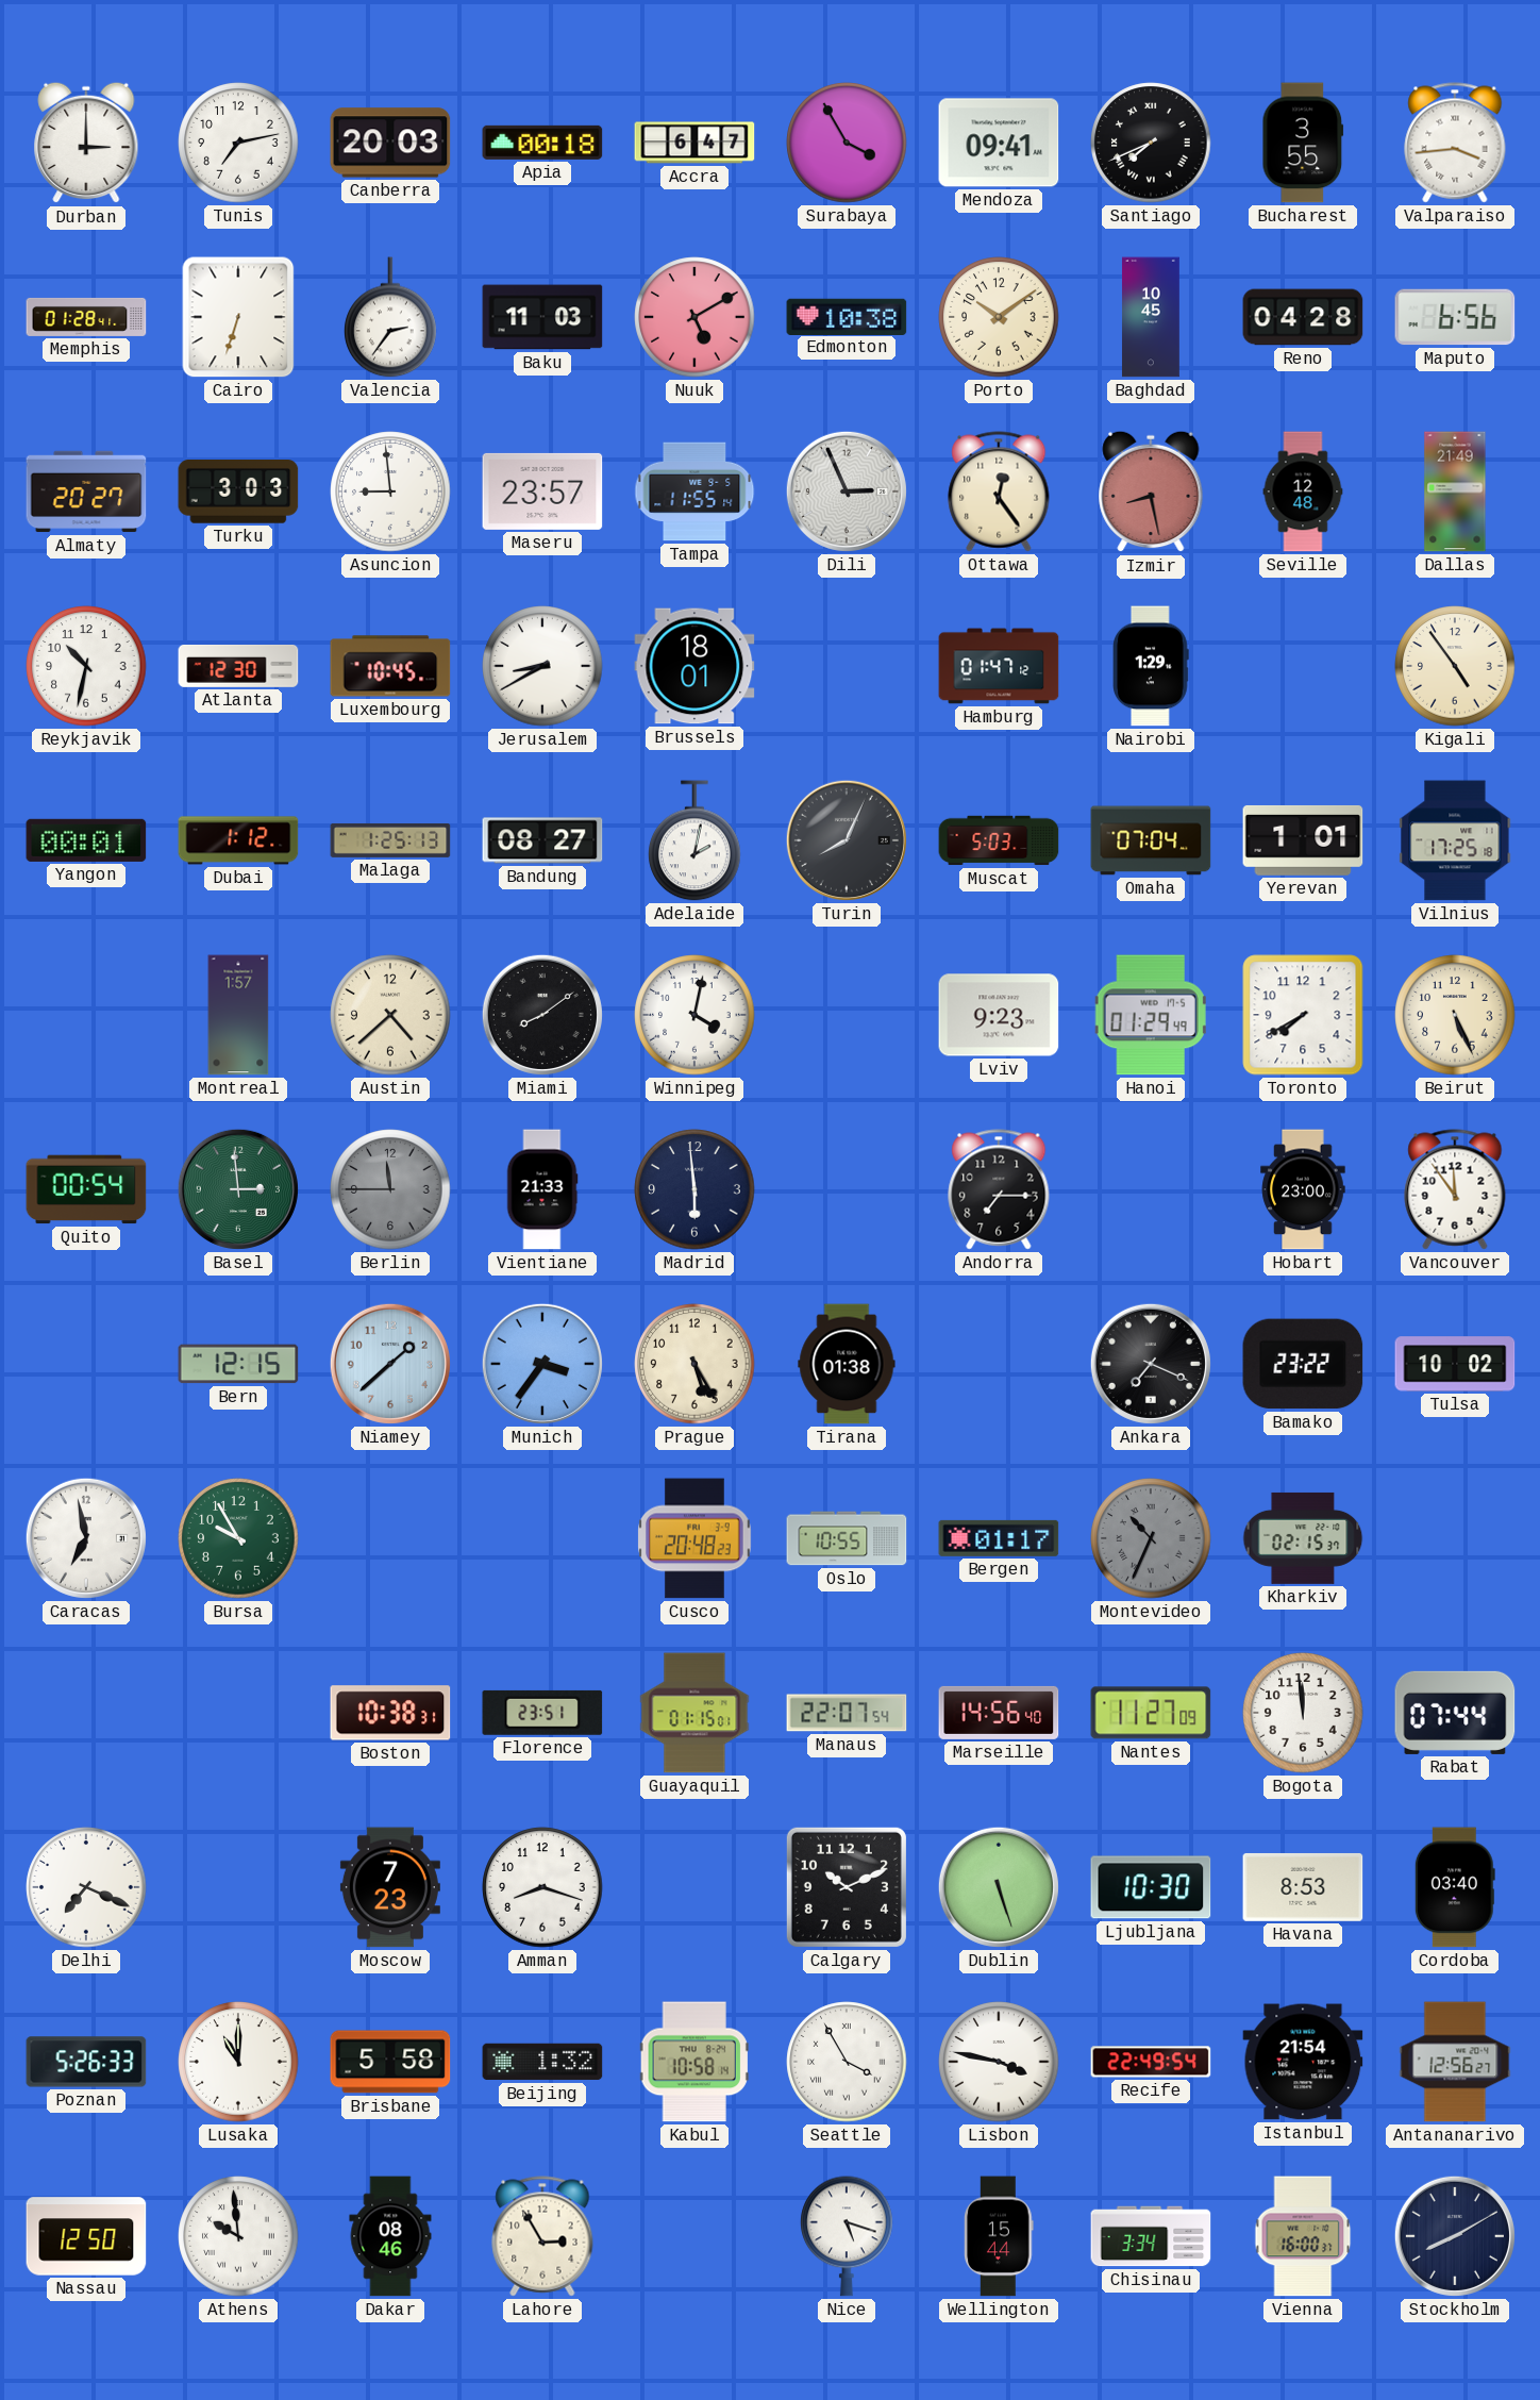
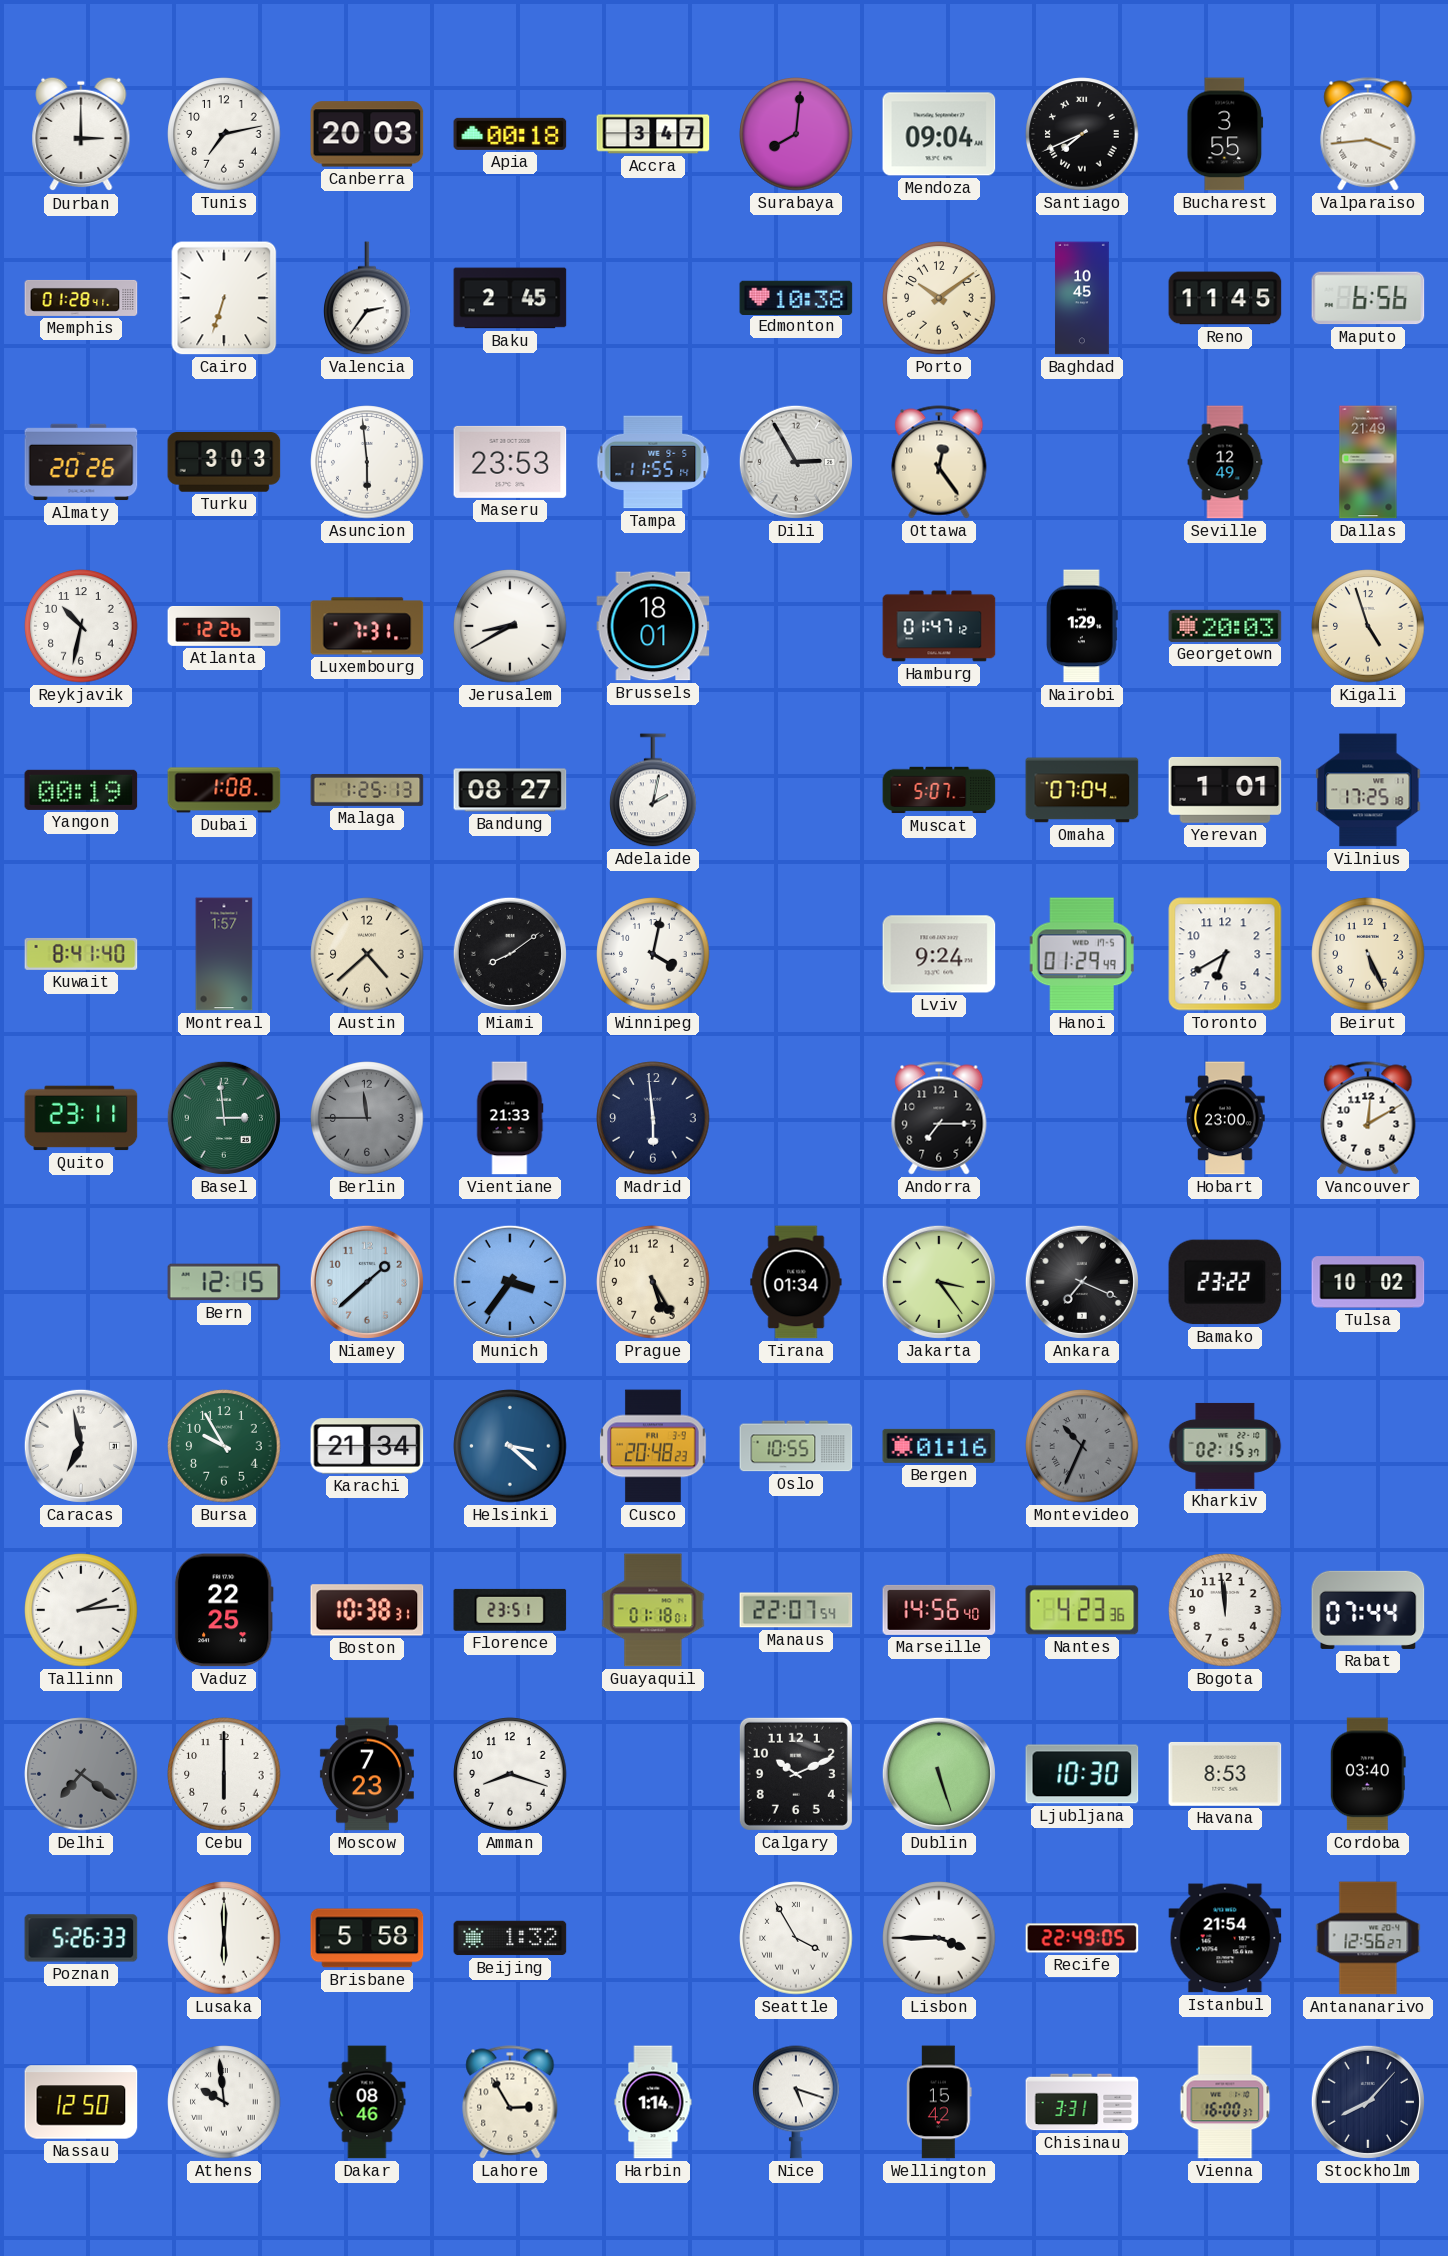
Accra: 6:47 -> 3:47
Surabaya: 3:55 -> 8:01
Mendoza: 09:41 -> 09:04
Baku: 11:03 -> 2:45
Nuuk: 5:10 -> none
Reno: 04:28 -> 11:45
Almaty: 20:27 -> 20:26
Asuncion: 8:59 -> 5:59
Maseru: 23:57 -> 23:53
Dili: 2:56 -> 2:55
Izmir: 8:28 -> none
Seville: 12:48 -> 12:49
Atlanta: 12:30 -> 12:26
Luxembourg: 10:45 -> 7:31
Georgetown: none -> 20:03
Kigali: 4:54 -> 4:57
Yangon: 00:01 -> 00:19
Dubai: 1:12 -> 1:08
Turin: 8:04 -> none
Muscat: 5:03 -> 5:07
Kuwait: none -> 8:41
Lviv: 9:23 -> 9:24
Toronto: 7:40 -> 6:40
Quito: 00:54 -> 23:11
Vancouver: 11:54 -> 12:10
Tirana: 01:38 -> 01:34
Jakarta: none -> 3:24
Karachi: none -> 21:34
Helsinki: none -> 3:22
Bergen: 01:17 -> 01:16
Tallinn: none -> 2:14
Vaduz: none -> 22:25
Guayaquil: 01:15 -> 01:18
Nantes: 11:27 -> 4:23
Delhi: 7:19 -> 7:21
Delhi dial: white -> grey
Cebu: none -> 6:00
Lusaka: 11:00 -> 6:00
Kabul: 10:58 -> none
Lisbon: 3:47 -> 3:45
Recife: 22:49:54 -> 22:49:05
Harbin: none -> 1:14
Wellington: 15:44 -> 15:42
Chisinau: 3:34 -> 3:31
Stockholm: 8:10 -> 8:07
